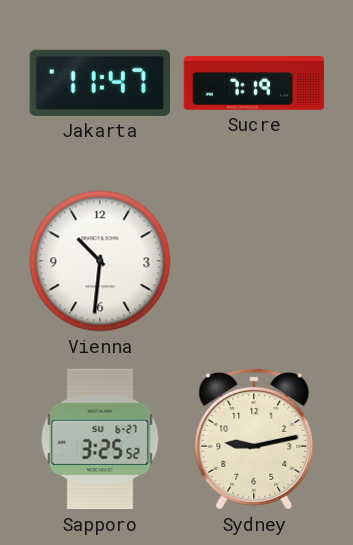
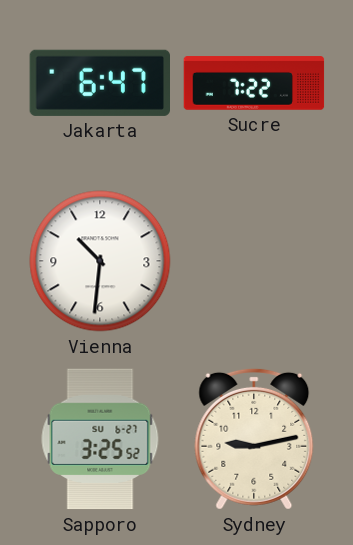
Jakarta: 11:47 -> 6:47
Sucre: 7:19 -> 7:22
